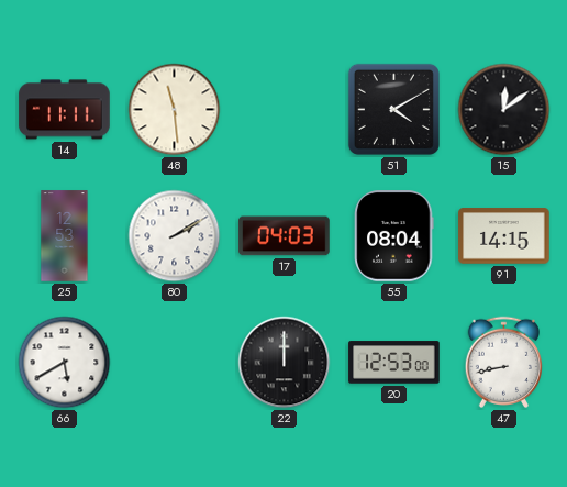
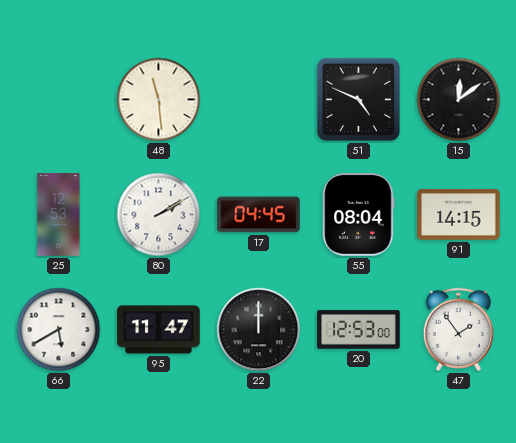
14: 11:11 -> none
51: 4:10 -> 4:49
17: 04:03 -> 04:45
95: none -> 11:47
47: 8:43 -> 1:54
